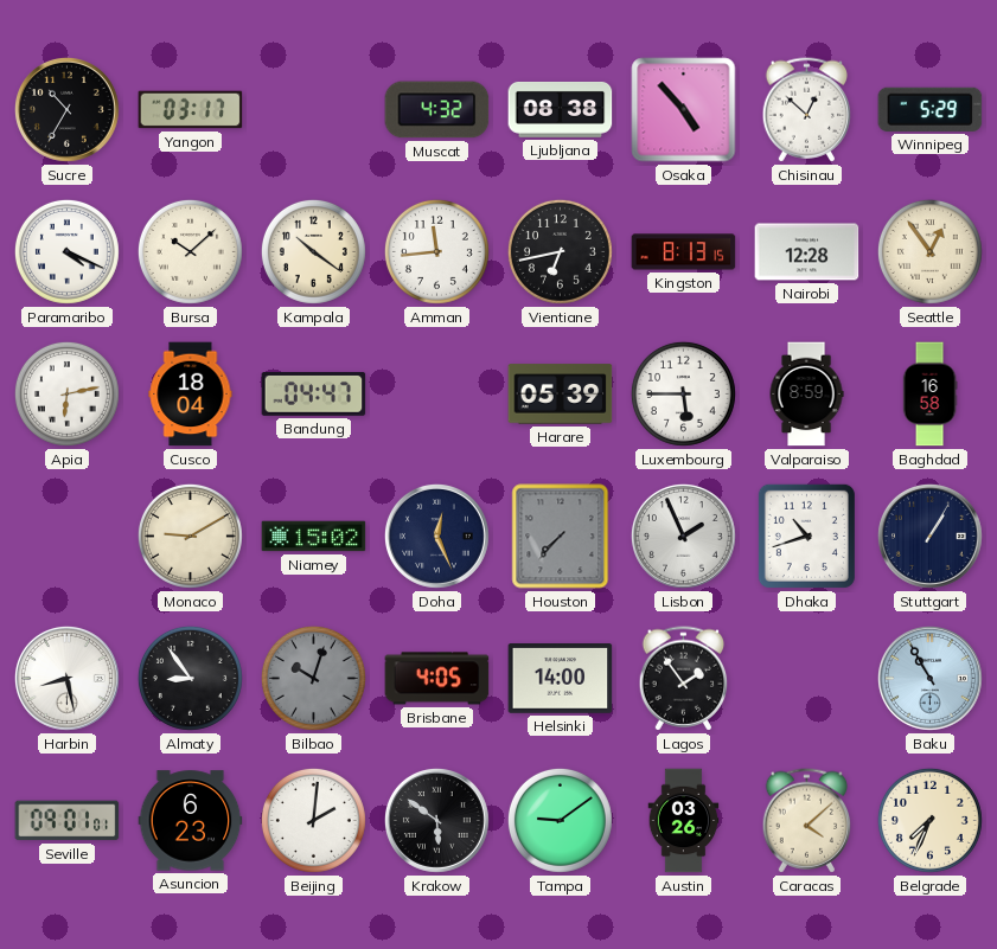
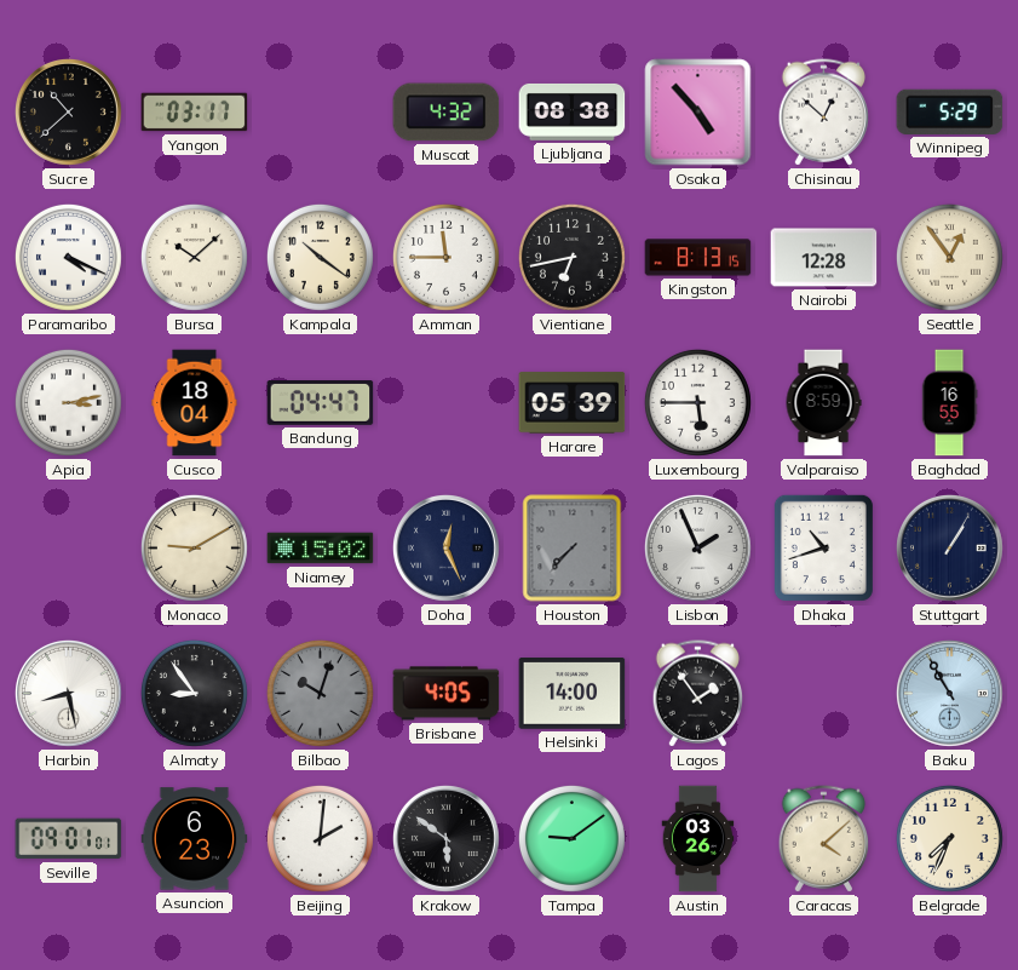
Sucre: 10:35 -> 10:38
Amman: 11:44 -> 11:45
Apia: 6:13 -> 3:13
Baghdad: 16:58 -> 16:55
